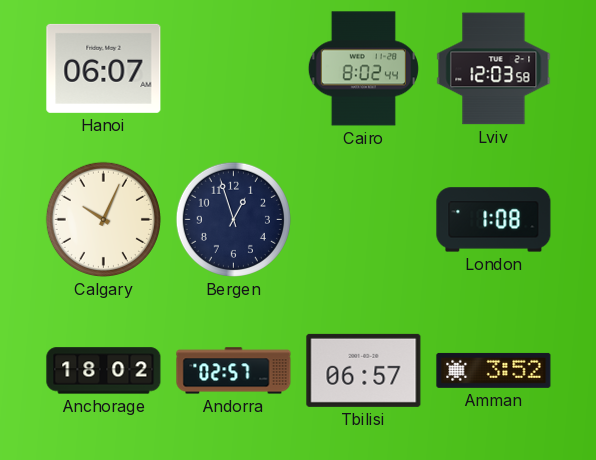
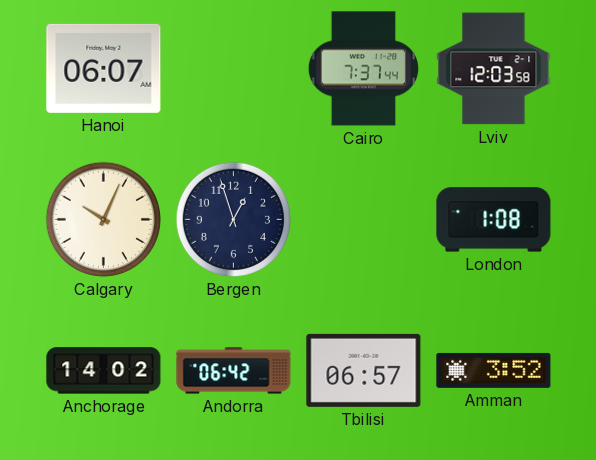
Cairo: 8:02 -> 7:37
Anchorage: 18:02 -> 14:02
Andorra: 02:57 -> 06:42
